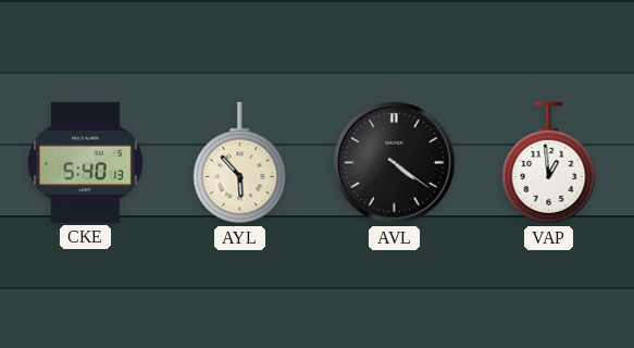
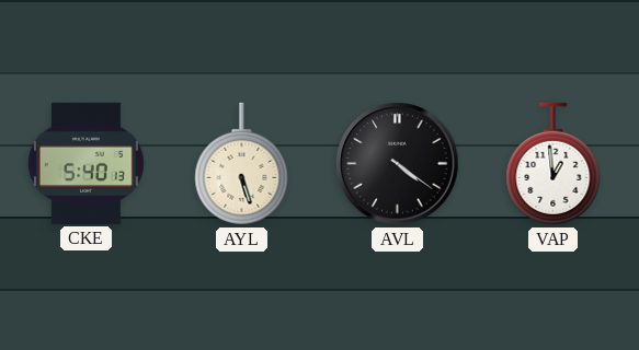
AYL: 5:53 -> 5:27
